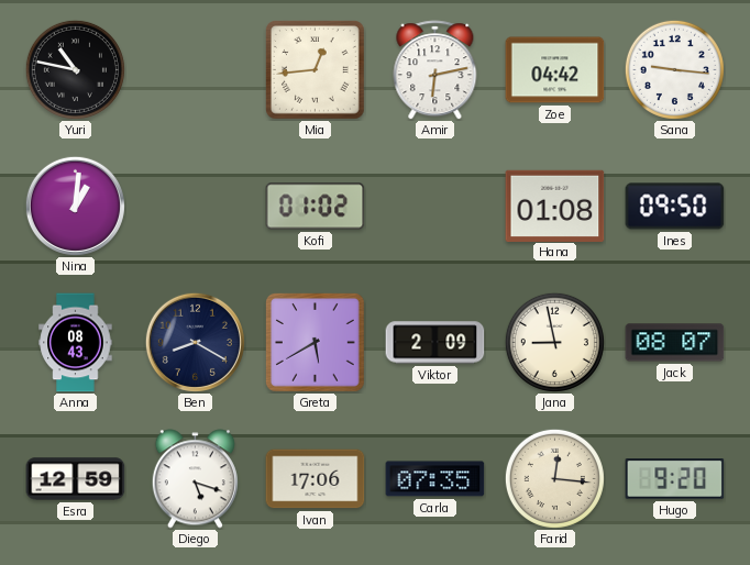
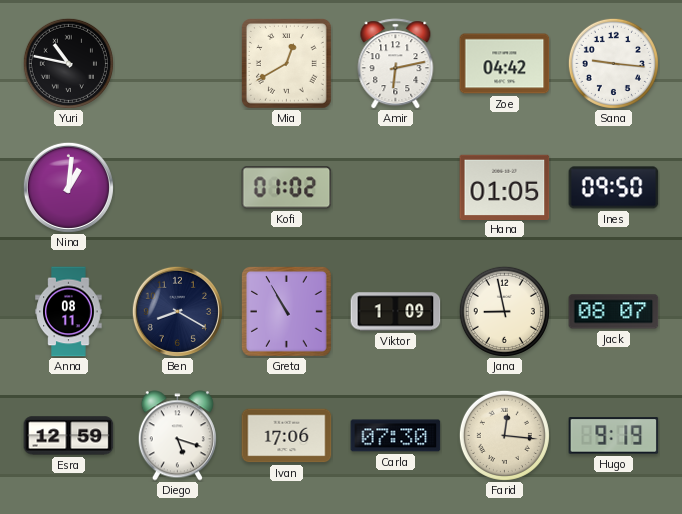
Mia: 12:44 -> 12:40
Hana: 01:08 -> 01:05
Anna: 08:43 -> 08:11
Greta: 5:40 -> 10:55
Viktor: 2:09 -> 1:09
Carla: 07:35 -> 07:30
Hugo: 9:20 -> 9:19
